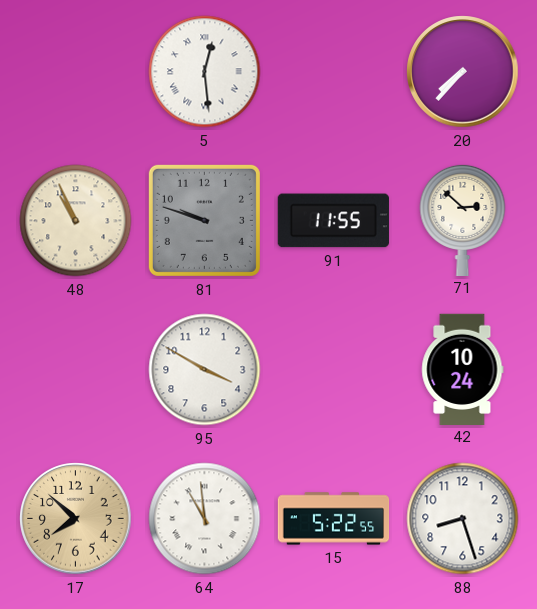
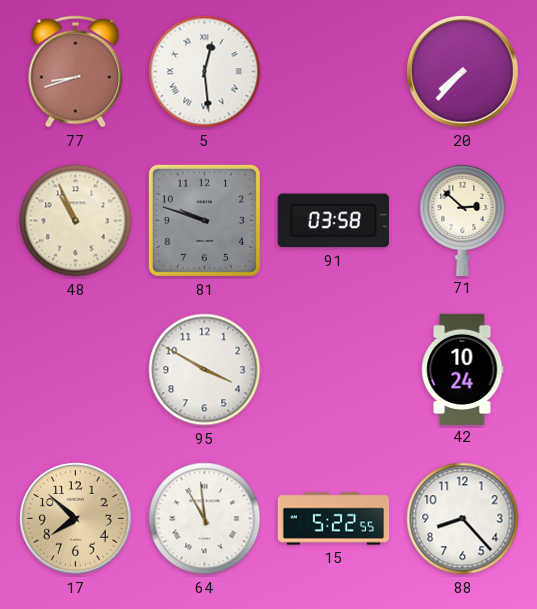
77: none -> 8:42
91: 11:55 -> 03:58
88: 8:27 -> 8:23
